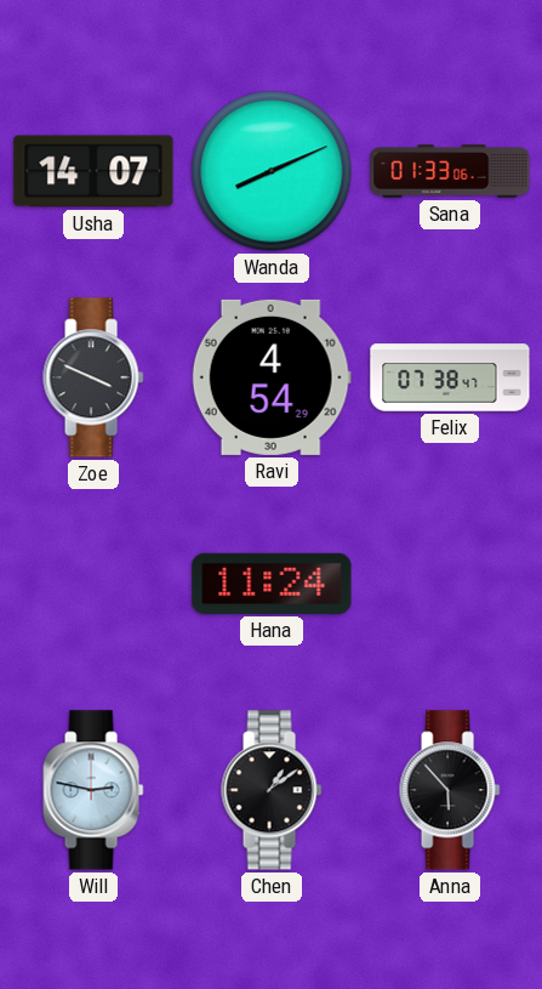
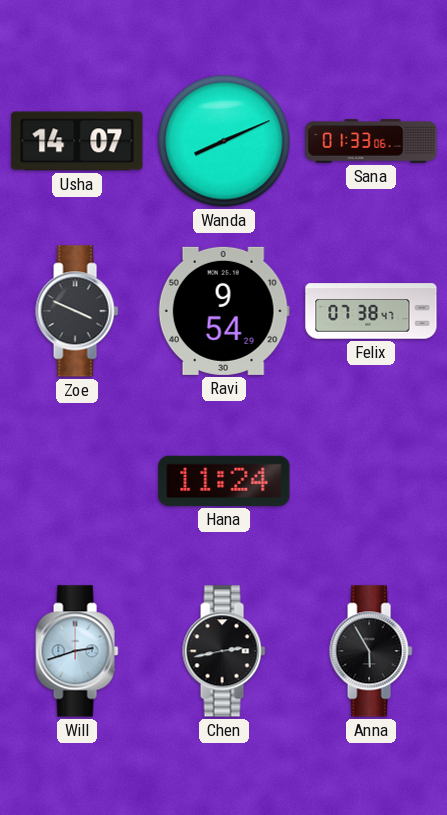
Ravi: 4:54 -> 9:54
Will: 2:47 -> 2:42
Chen: 1:09 -> 2:43
Anna: 5:53 -> 5:55
